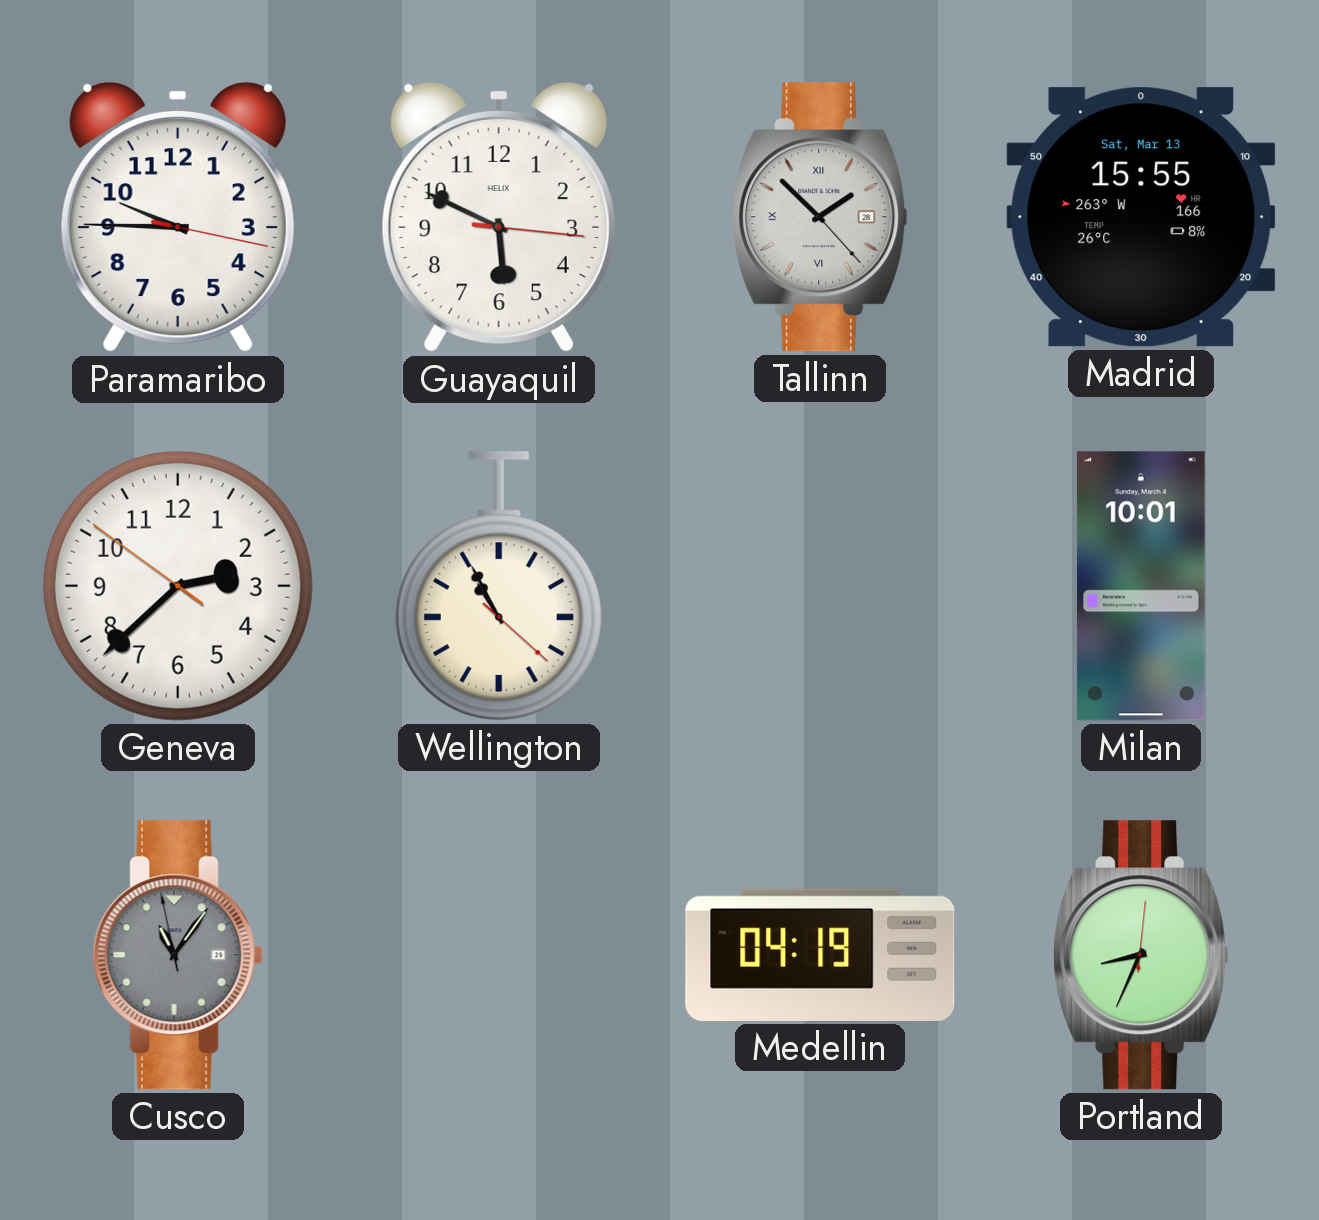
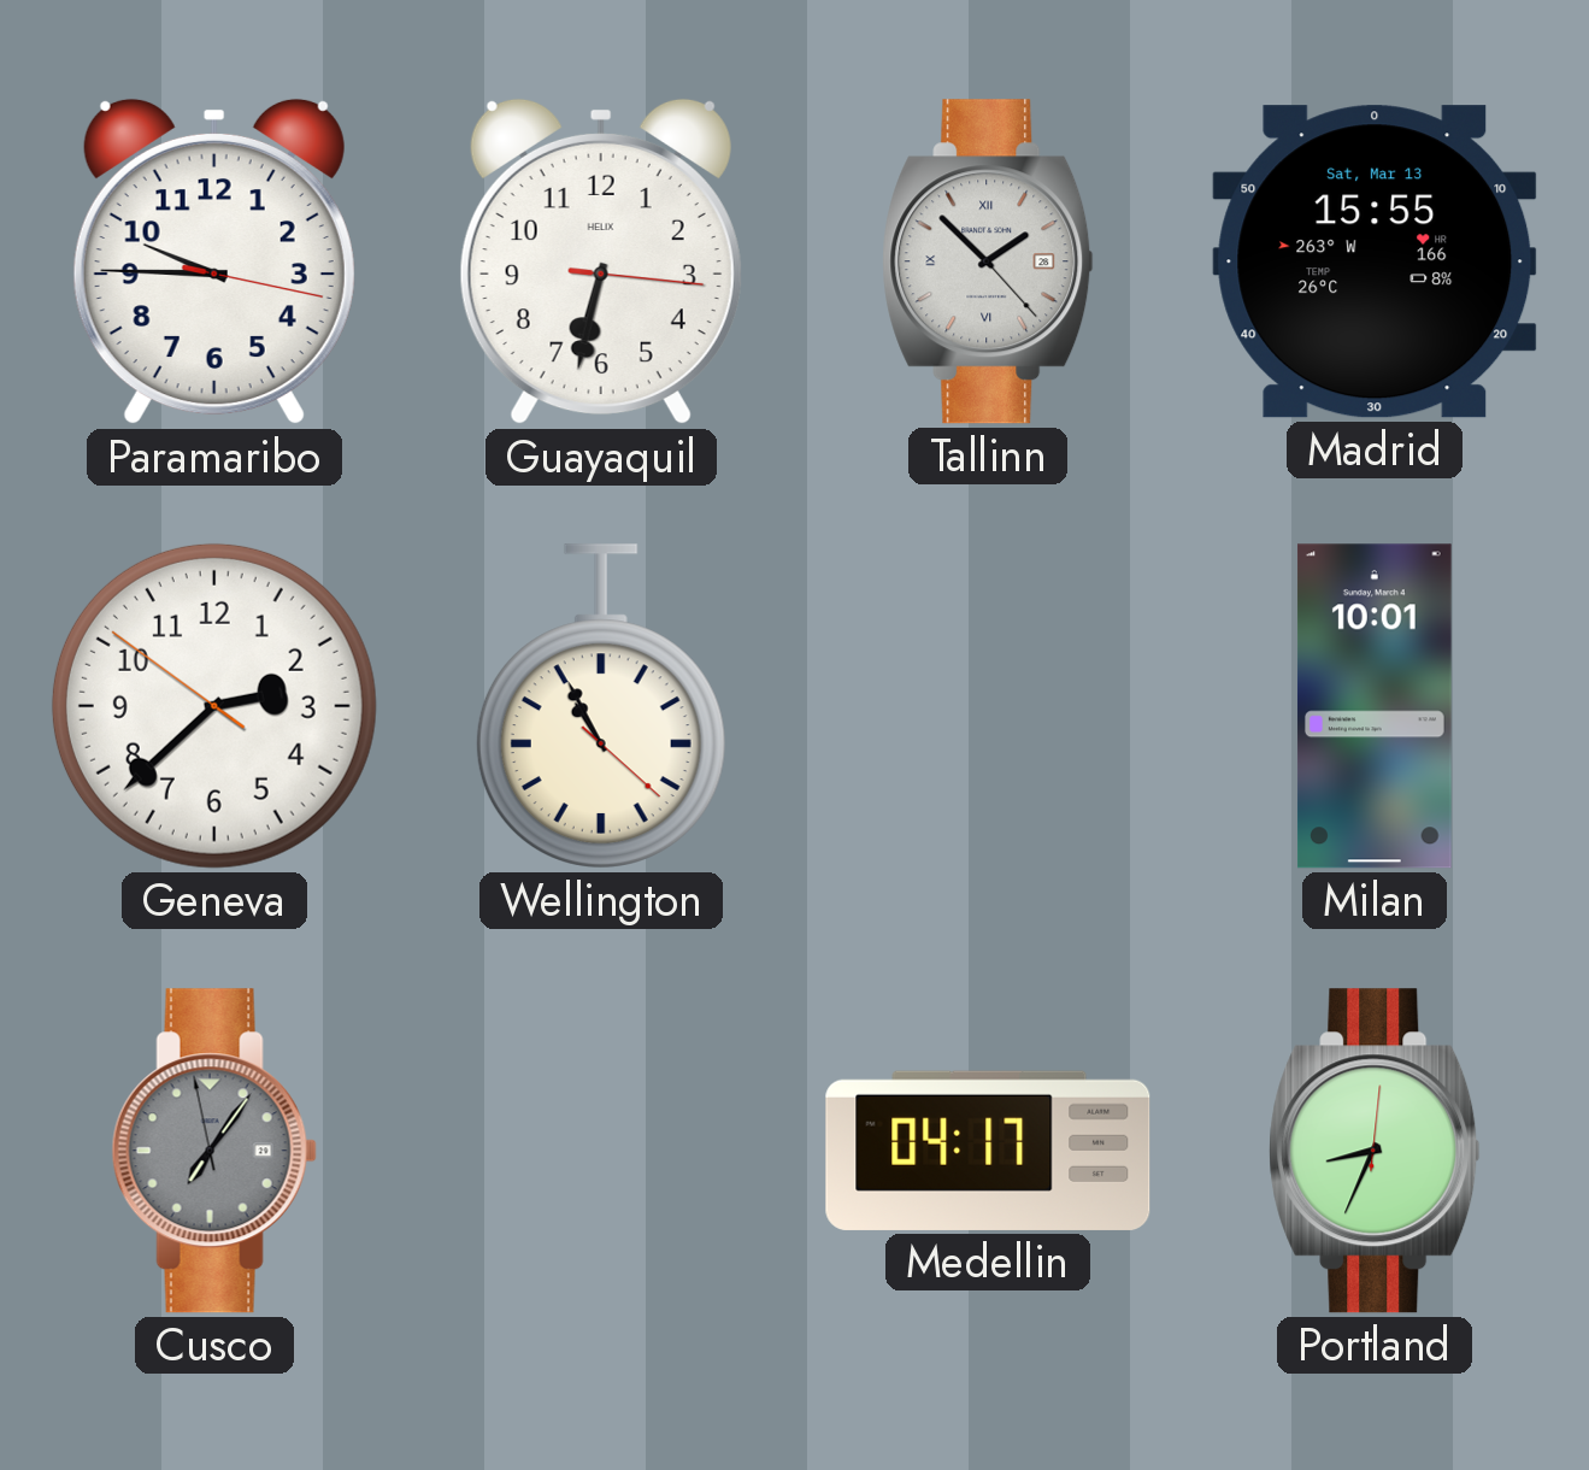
Guayaquil: 5:49 -> 6:32
Cusco: 11:05 -> 7:05
Medellin: 04:19 -> 04:17
